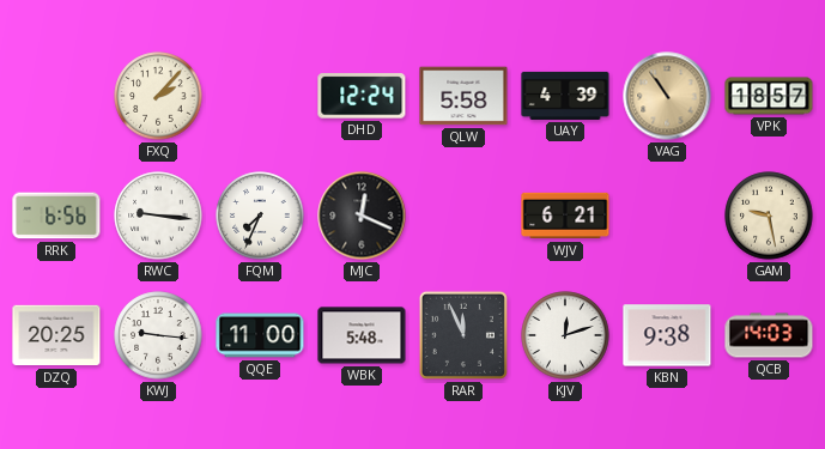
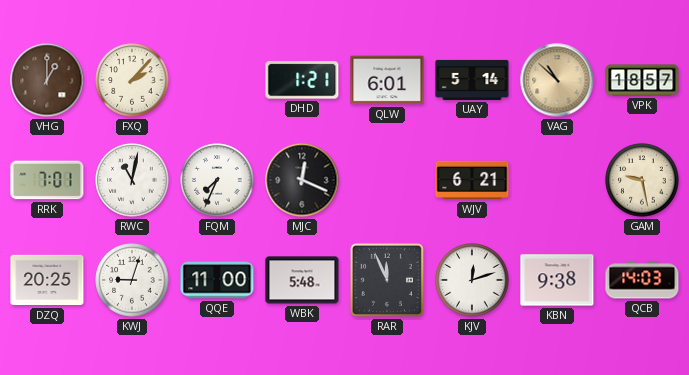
VHG: none -> 1:00
DHD: 12:24 -> 1:21
QLW: 5:58 -> 6:01
UAY: 4:39 -> 5:14
VAG: 10:54 -> 10:52
RRK: 6:56 -> 7:01
RWC: 9:16 -> 11:02
KWJ: 9:16 -> 9:03
